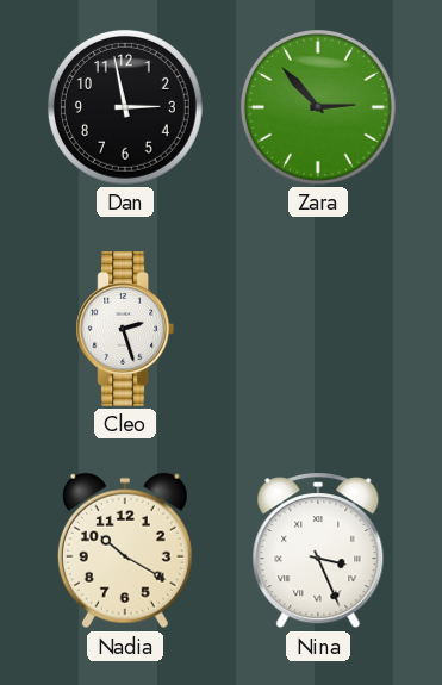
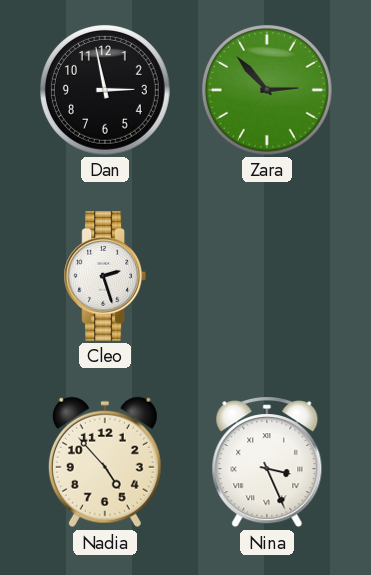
Nadia: 10:20 -> 4:53
